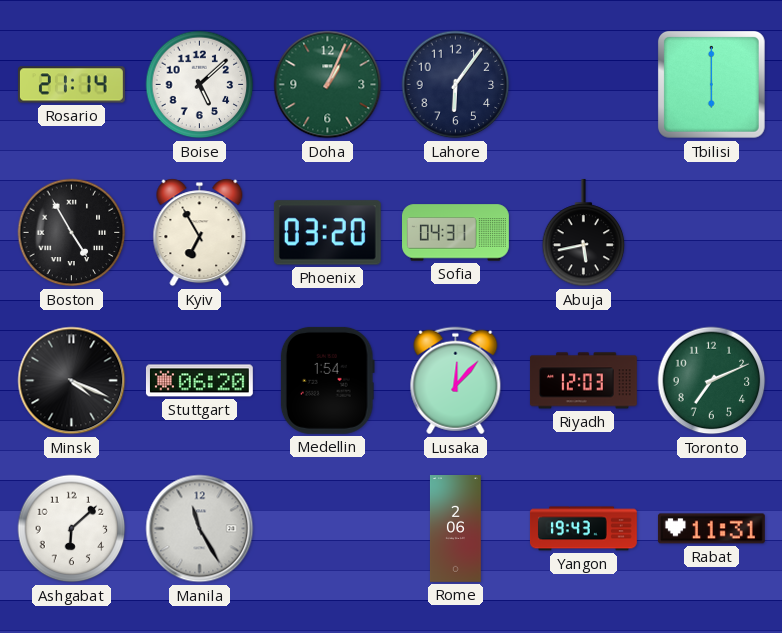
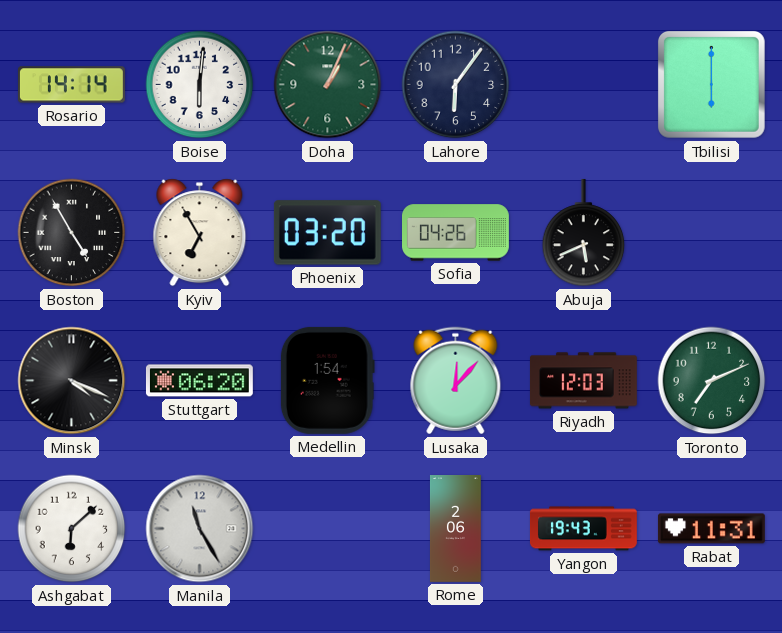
Rosario: 21:14 -> 14:14
Boise: 5:08 -> 6:01
Sofia: 04:31 -> 04:26
Abuja: 5:43 -> 5:41
